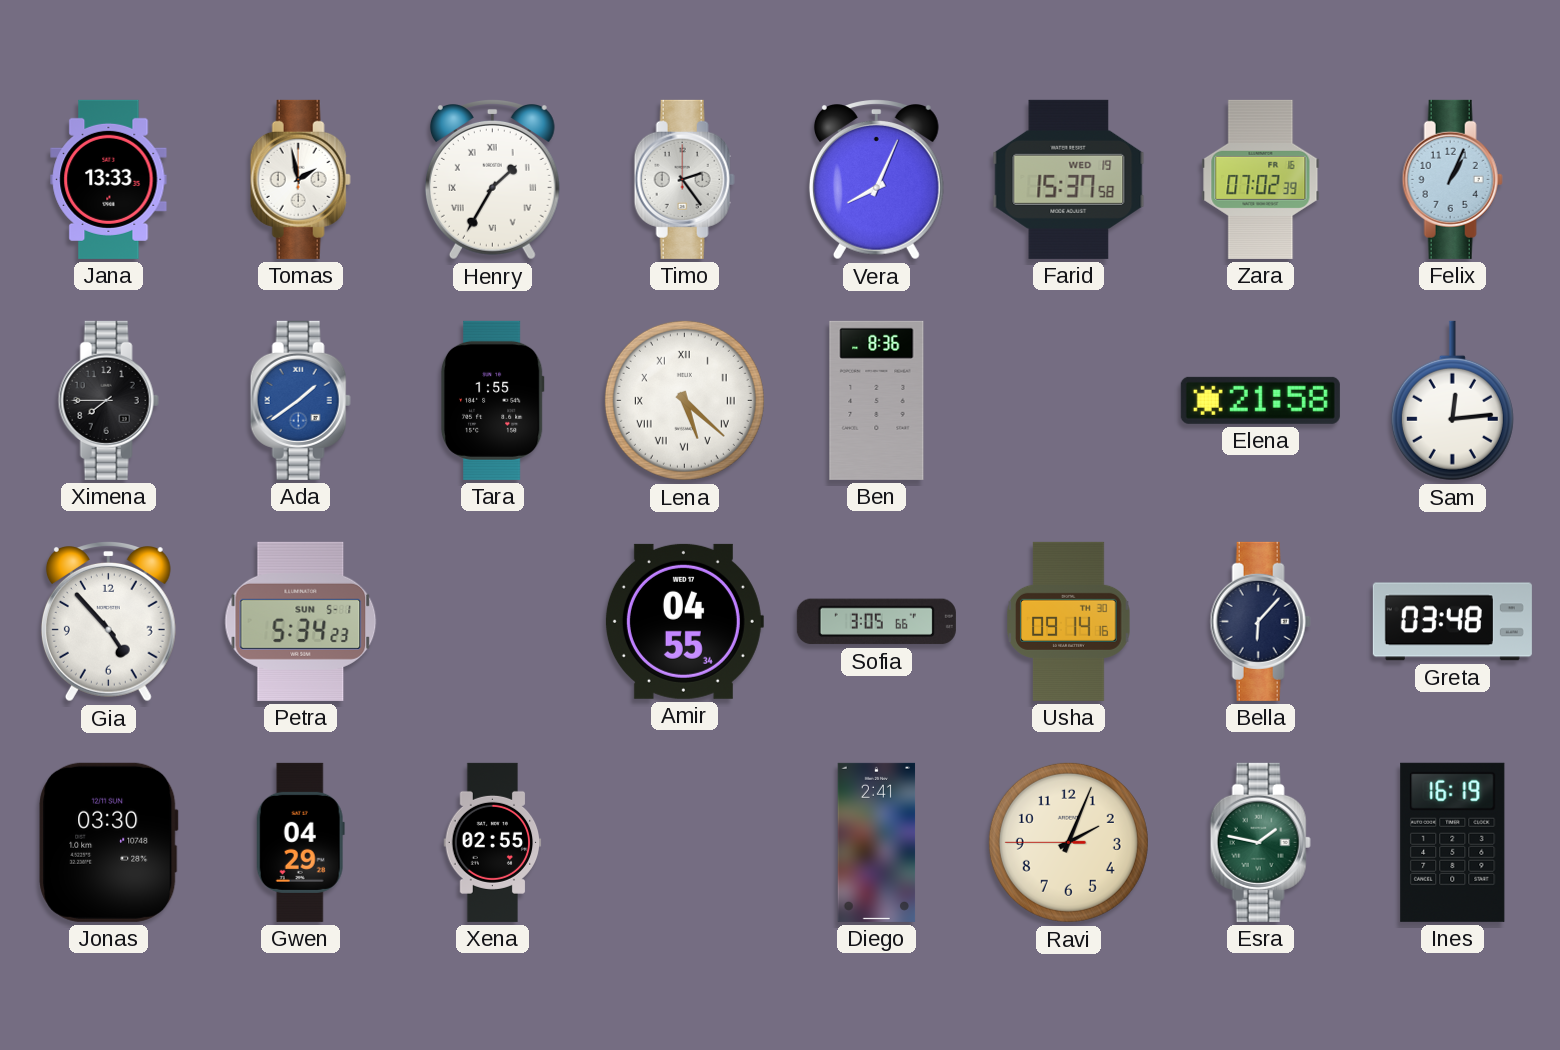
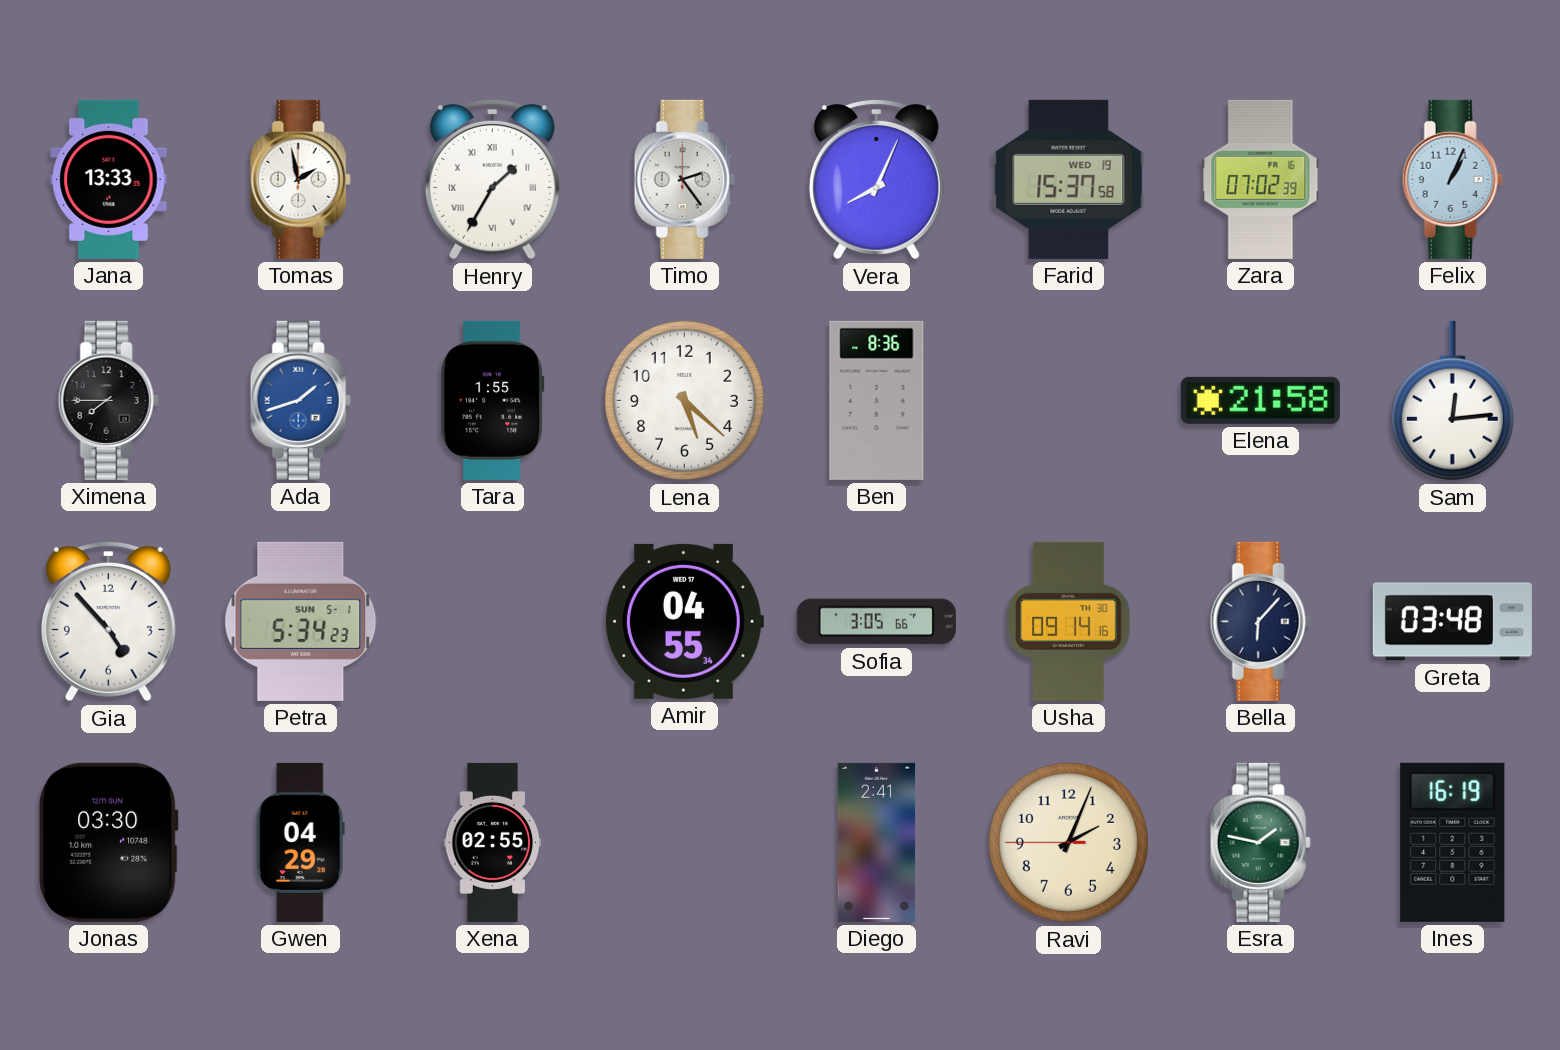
Ada: 1:39 -> 1:42
Lena numerals: Roman -> Arabic
